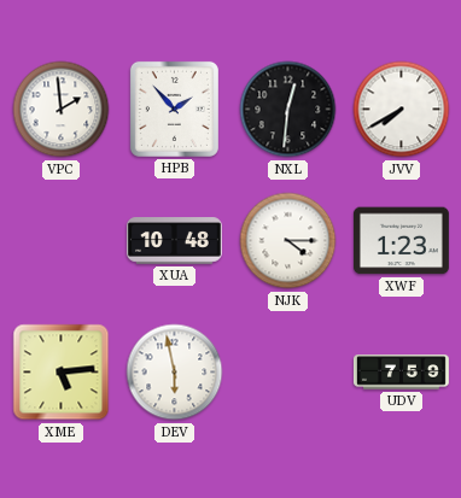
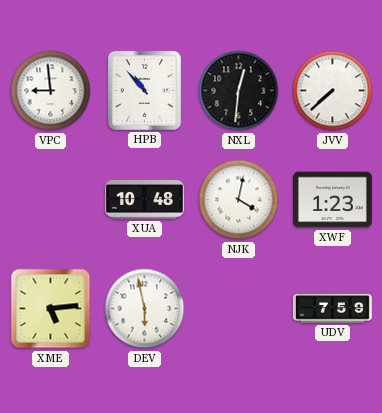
VPC: 1:59 -> 8:59
HPB: 1:53 -> 10:53
JVV: 7:40 -> 7:38
NJK: 4:15 -> 4:02
